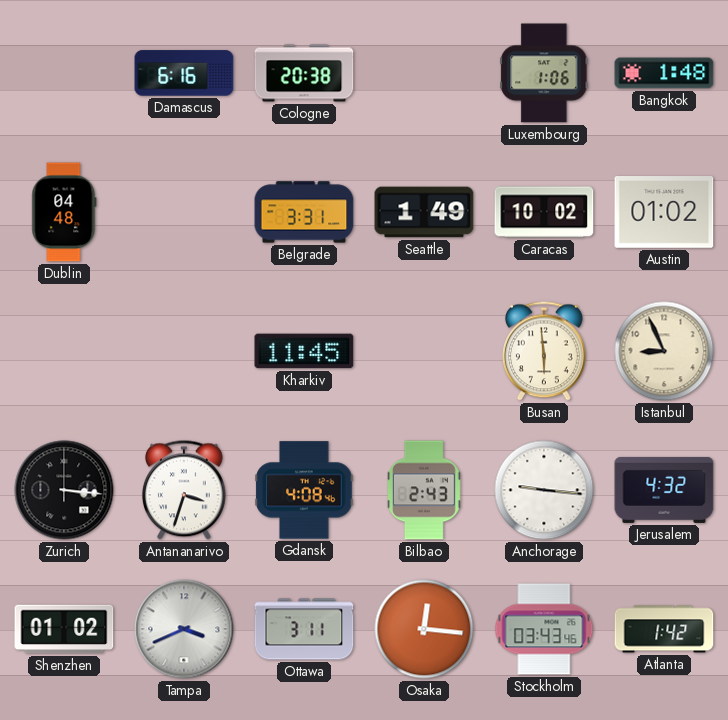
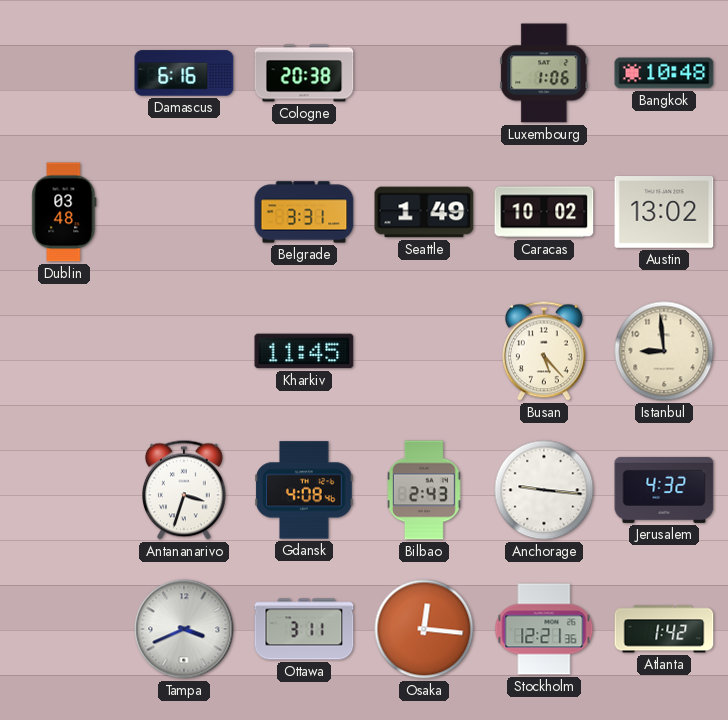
Bangkok: 1:48 -> 10:48
Dublin: 04:48 -> 03:48
Austin: 01:02 -> 13:02
Busan: 5:59 -> 5:23
Istanbul: 8:56 -> 8:59
Zurich: 3:16 -> none
Shenzhen: 01:02 -> none
Stockholm: 03:43 -> 12:21
